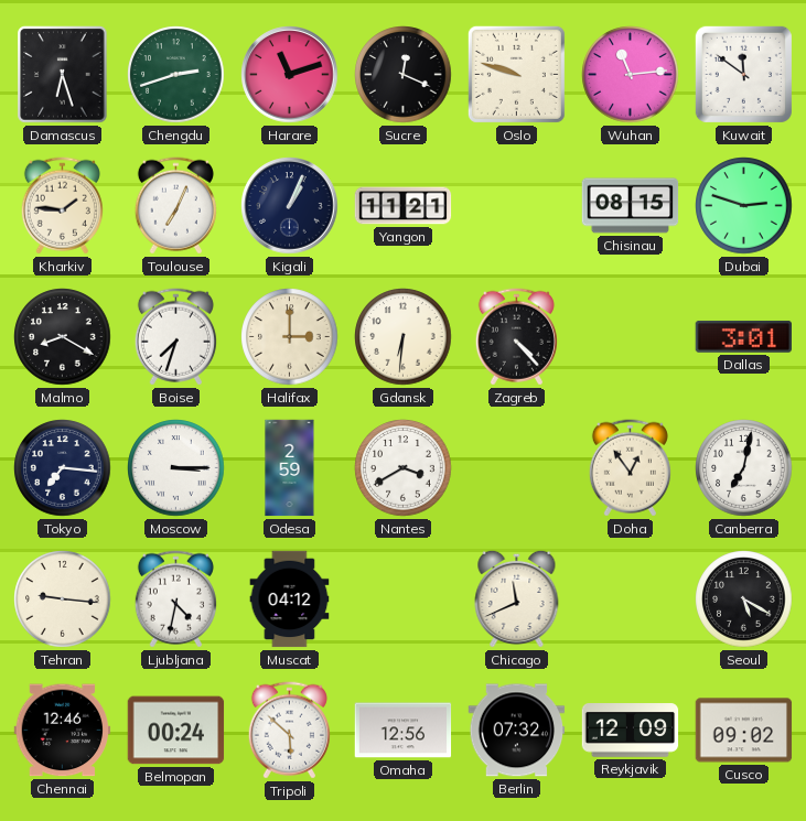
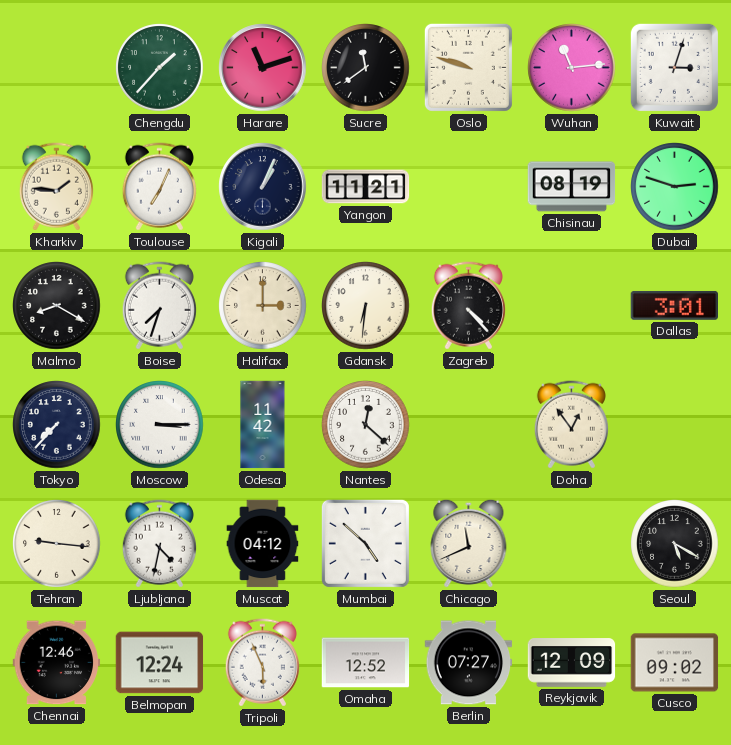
Damascus: 6:27 -> none
Chengdu: 2:42 -> 1:37
Sucre: 12:19 -> 11:39
Kuwait: 11:51 -> 3:03
Chisinau: 08:15 -> 08:19
Tokyo: 7:16 -> 7:37
Odesa: 2:59 -> 11:42
Nantes: 3:40 -> 12:22
Canberra: 7:02 -> none
Mumbai: none -> 4:52
Belmopan: 00:24 -> 12:24
Tripoli: 5:52 -> 5:56
Omaha: 12:56 -> 12:52
Berlin: 07:32 -> 07:27
